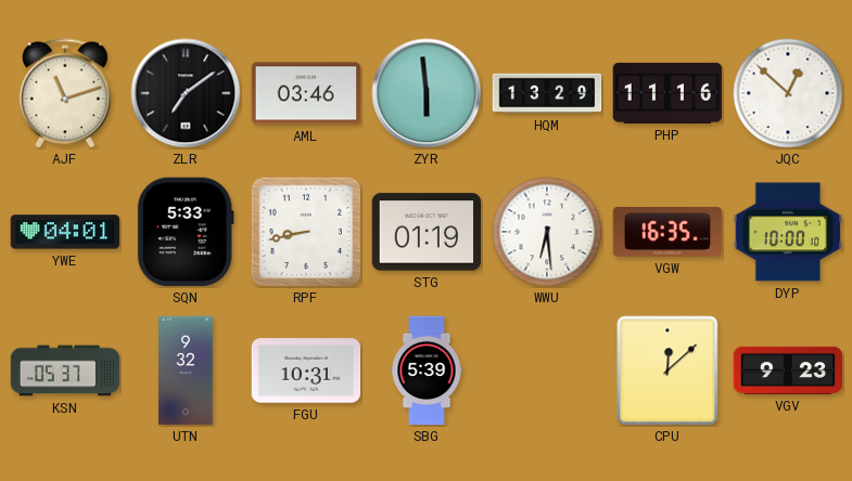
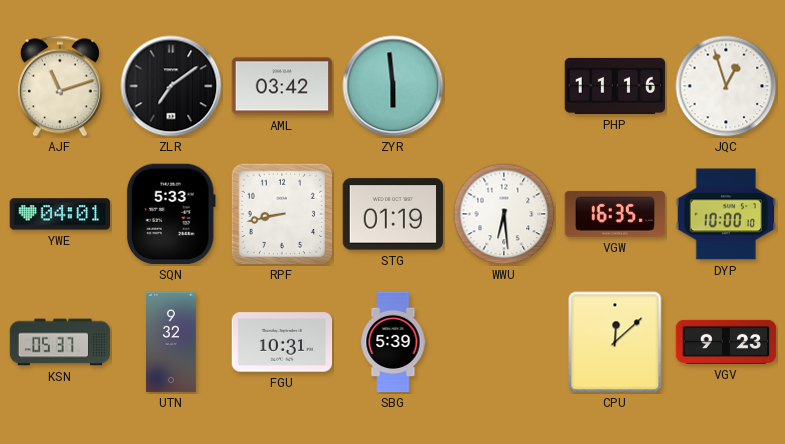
AML: 03:46 -> 03:42
HQM: 13:29 -> none
JQC: 12:52 -> 12:57
